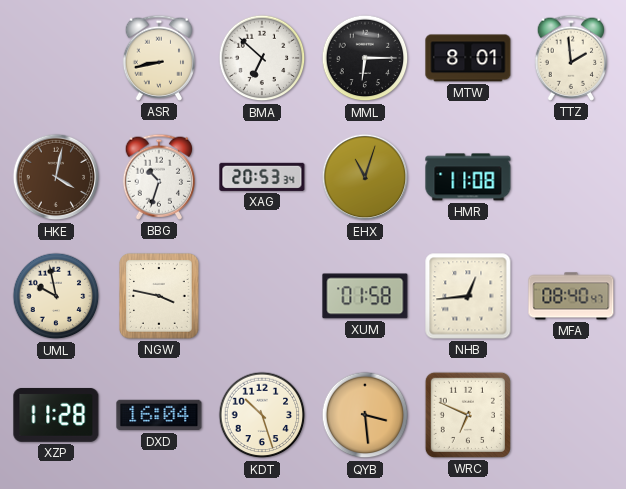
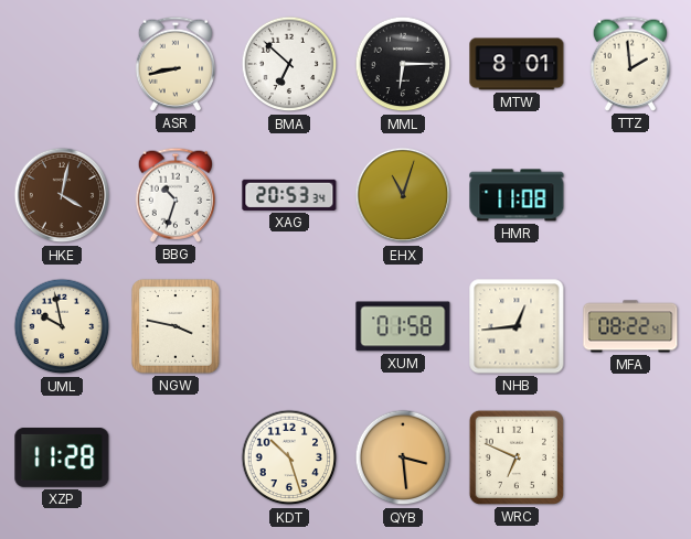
MFA: 08:40 -> 08:22
DXD: 16:04 -> none
